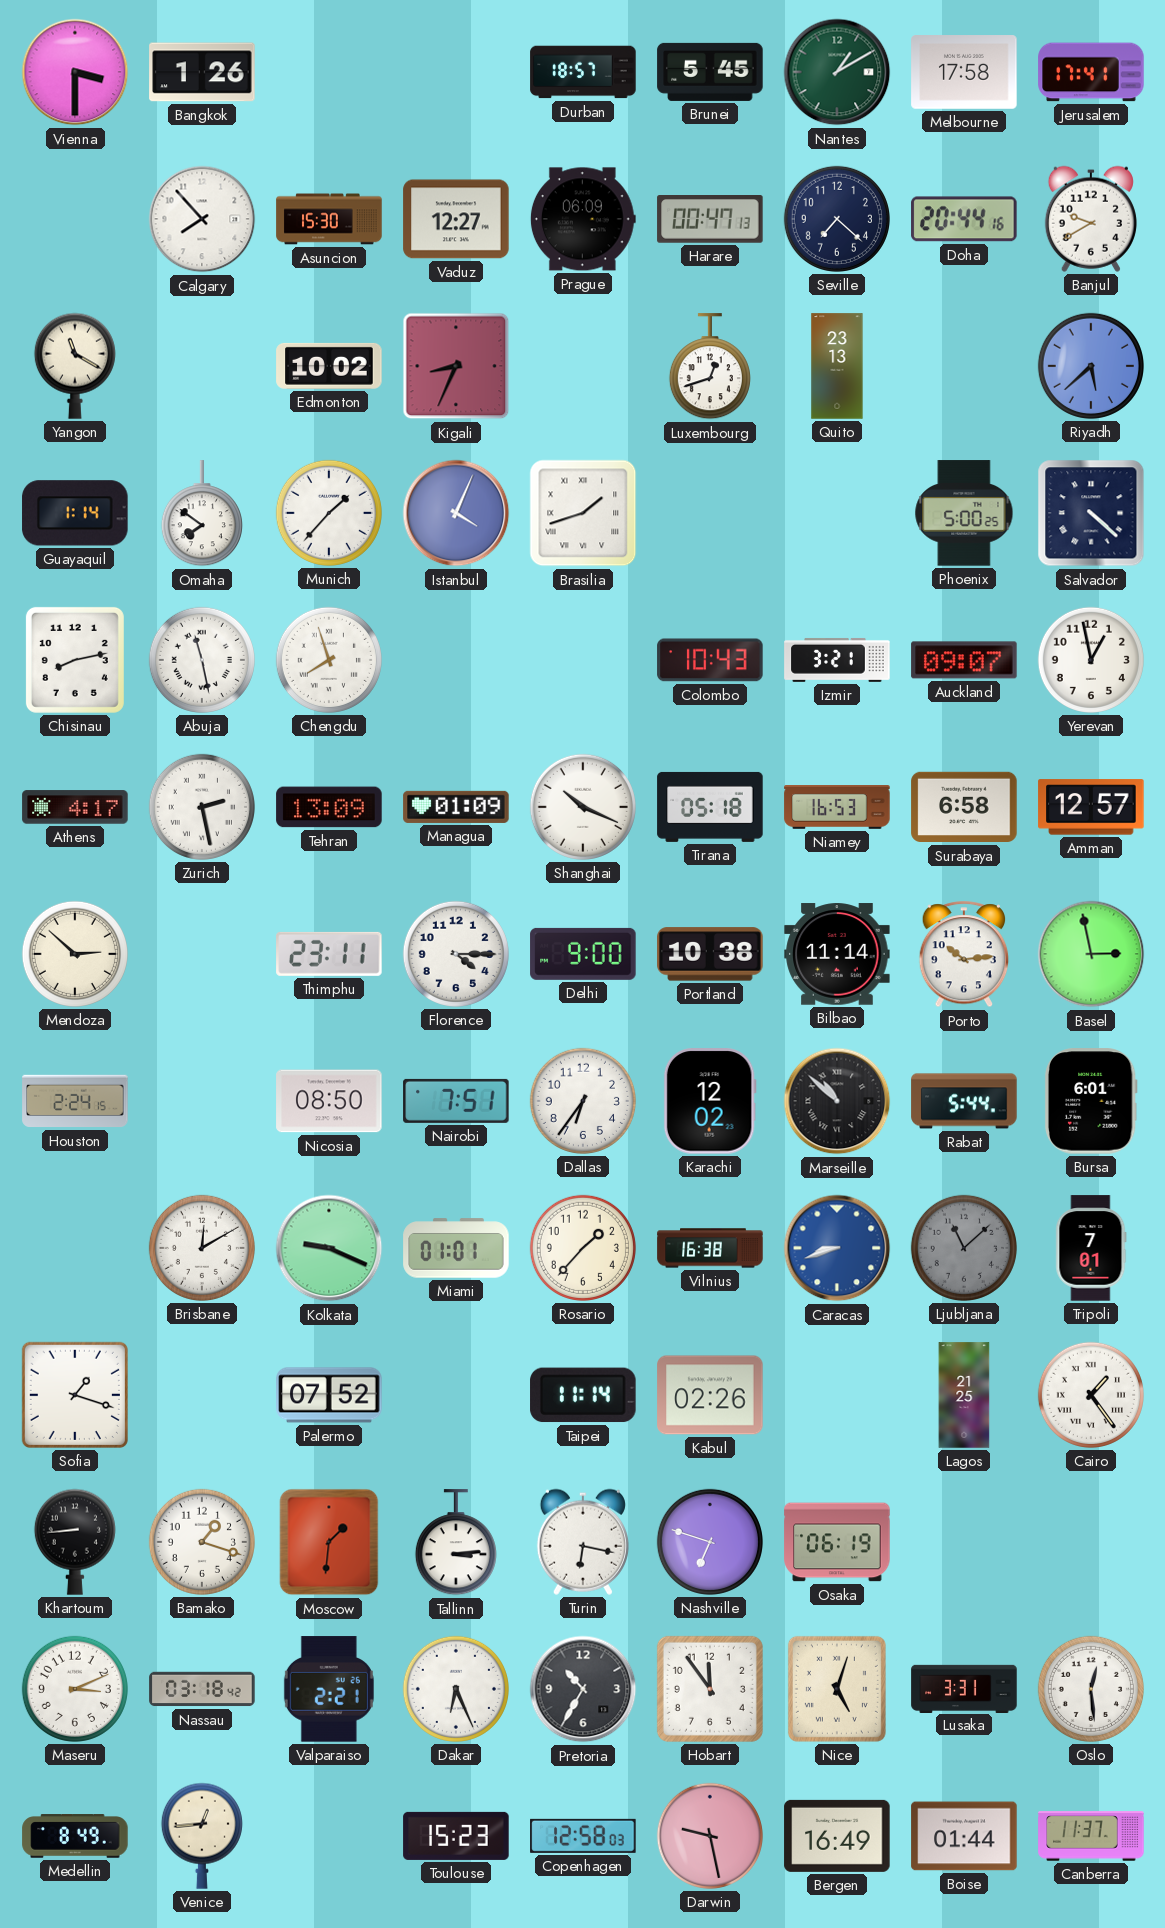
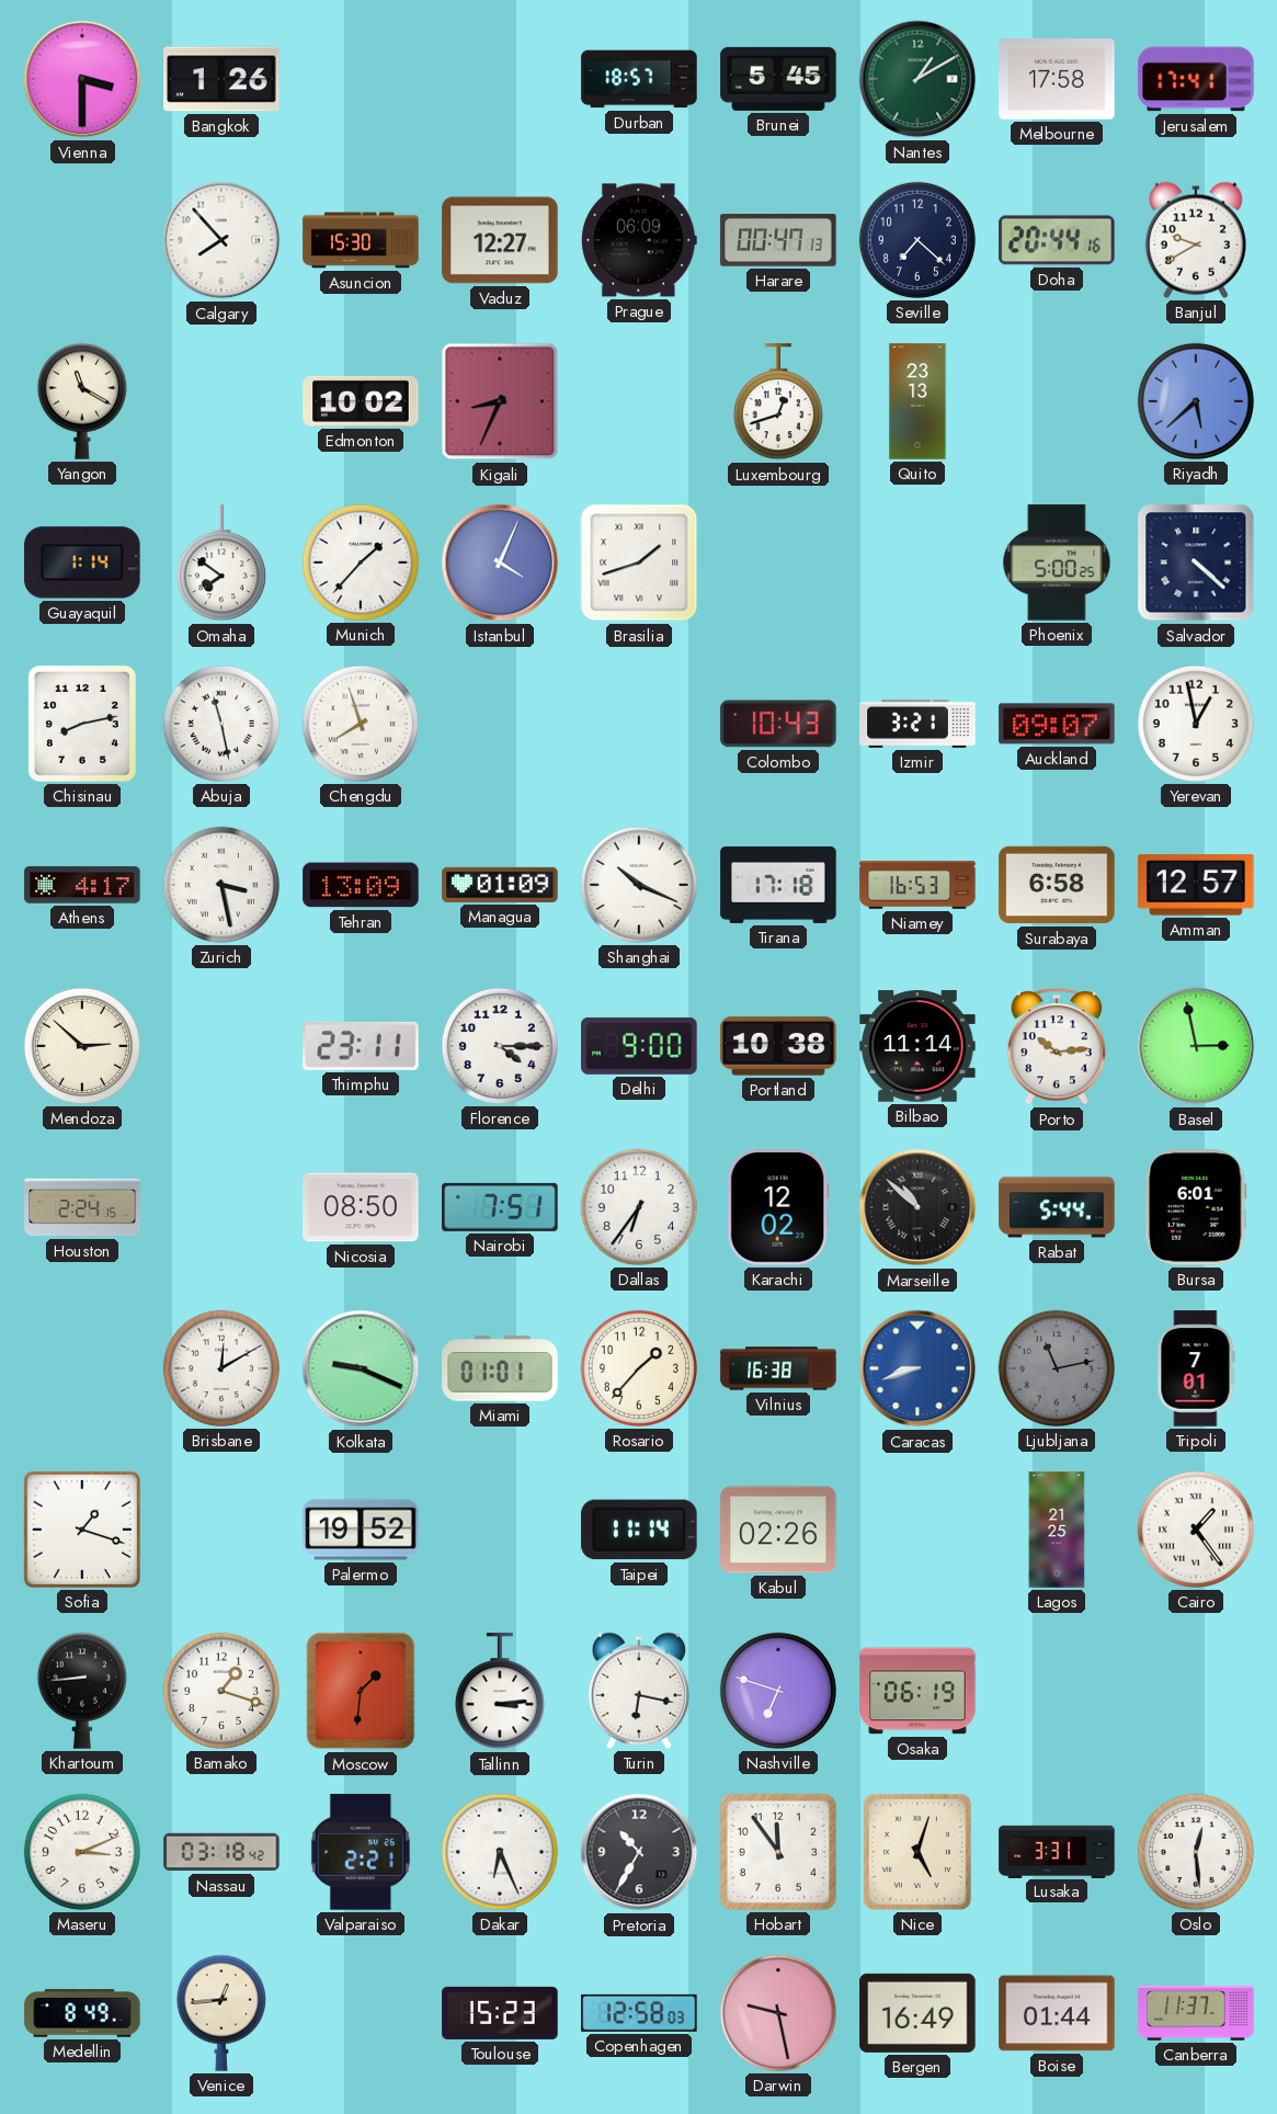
Zurich: 2:28 -> 3:28
Tirana: 05:18 -> 17:18
Ljubljana: 11:08 -> 11:13
Palermo: 07:52 -> 19:52
